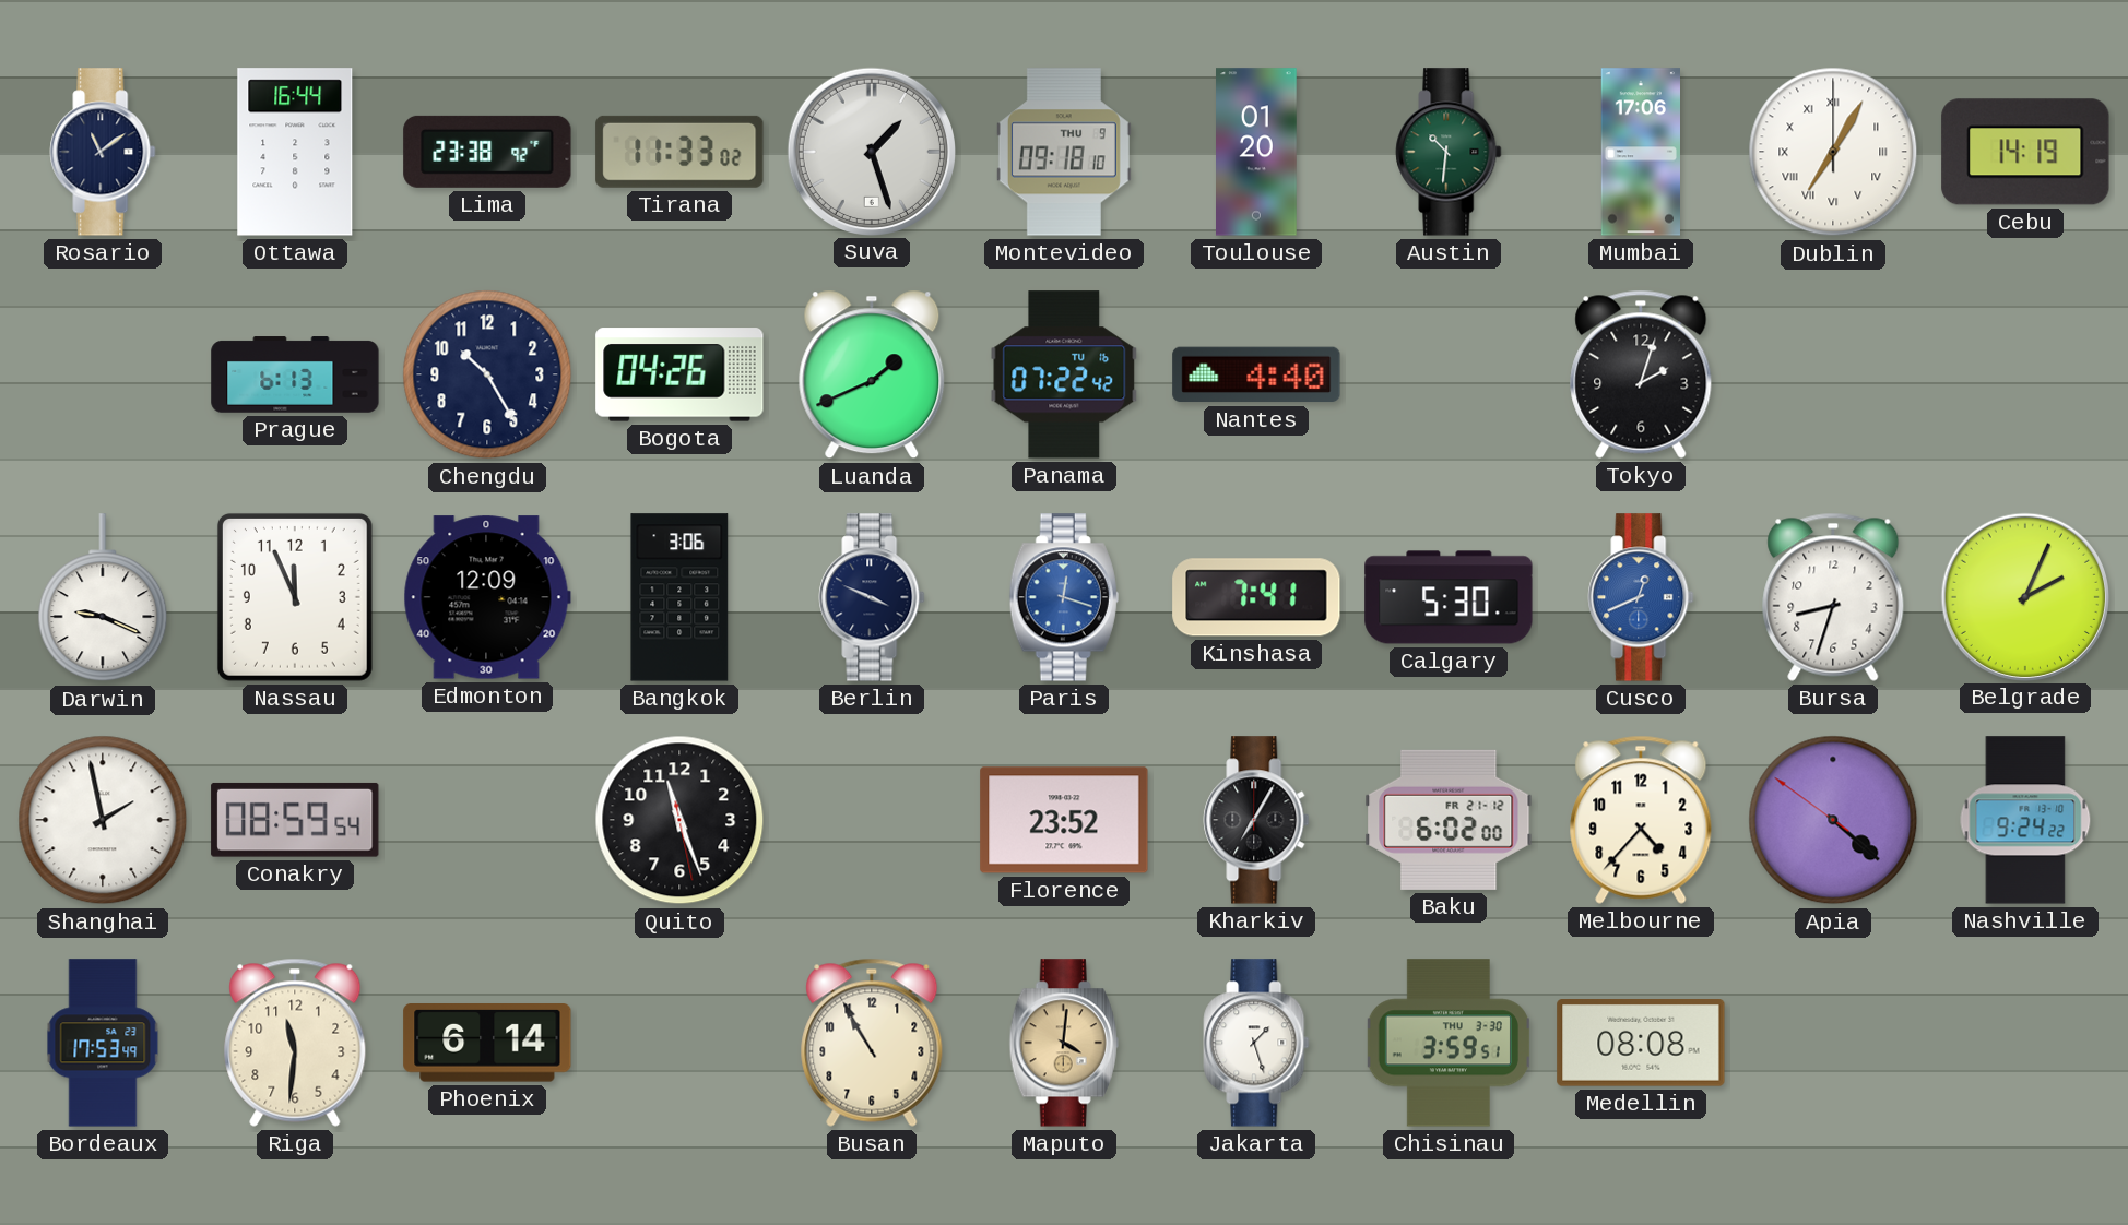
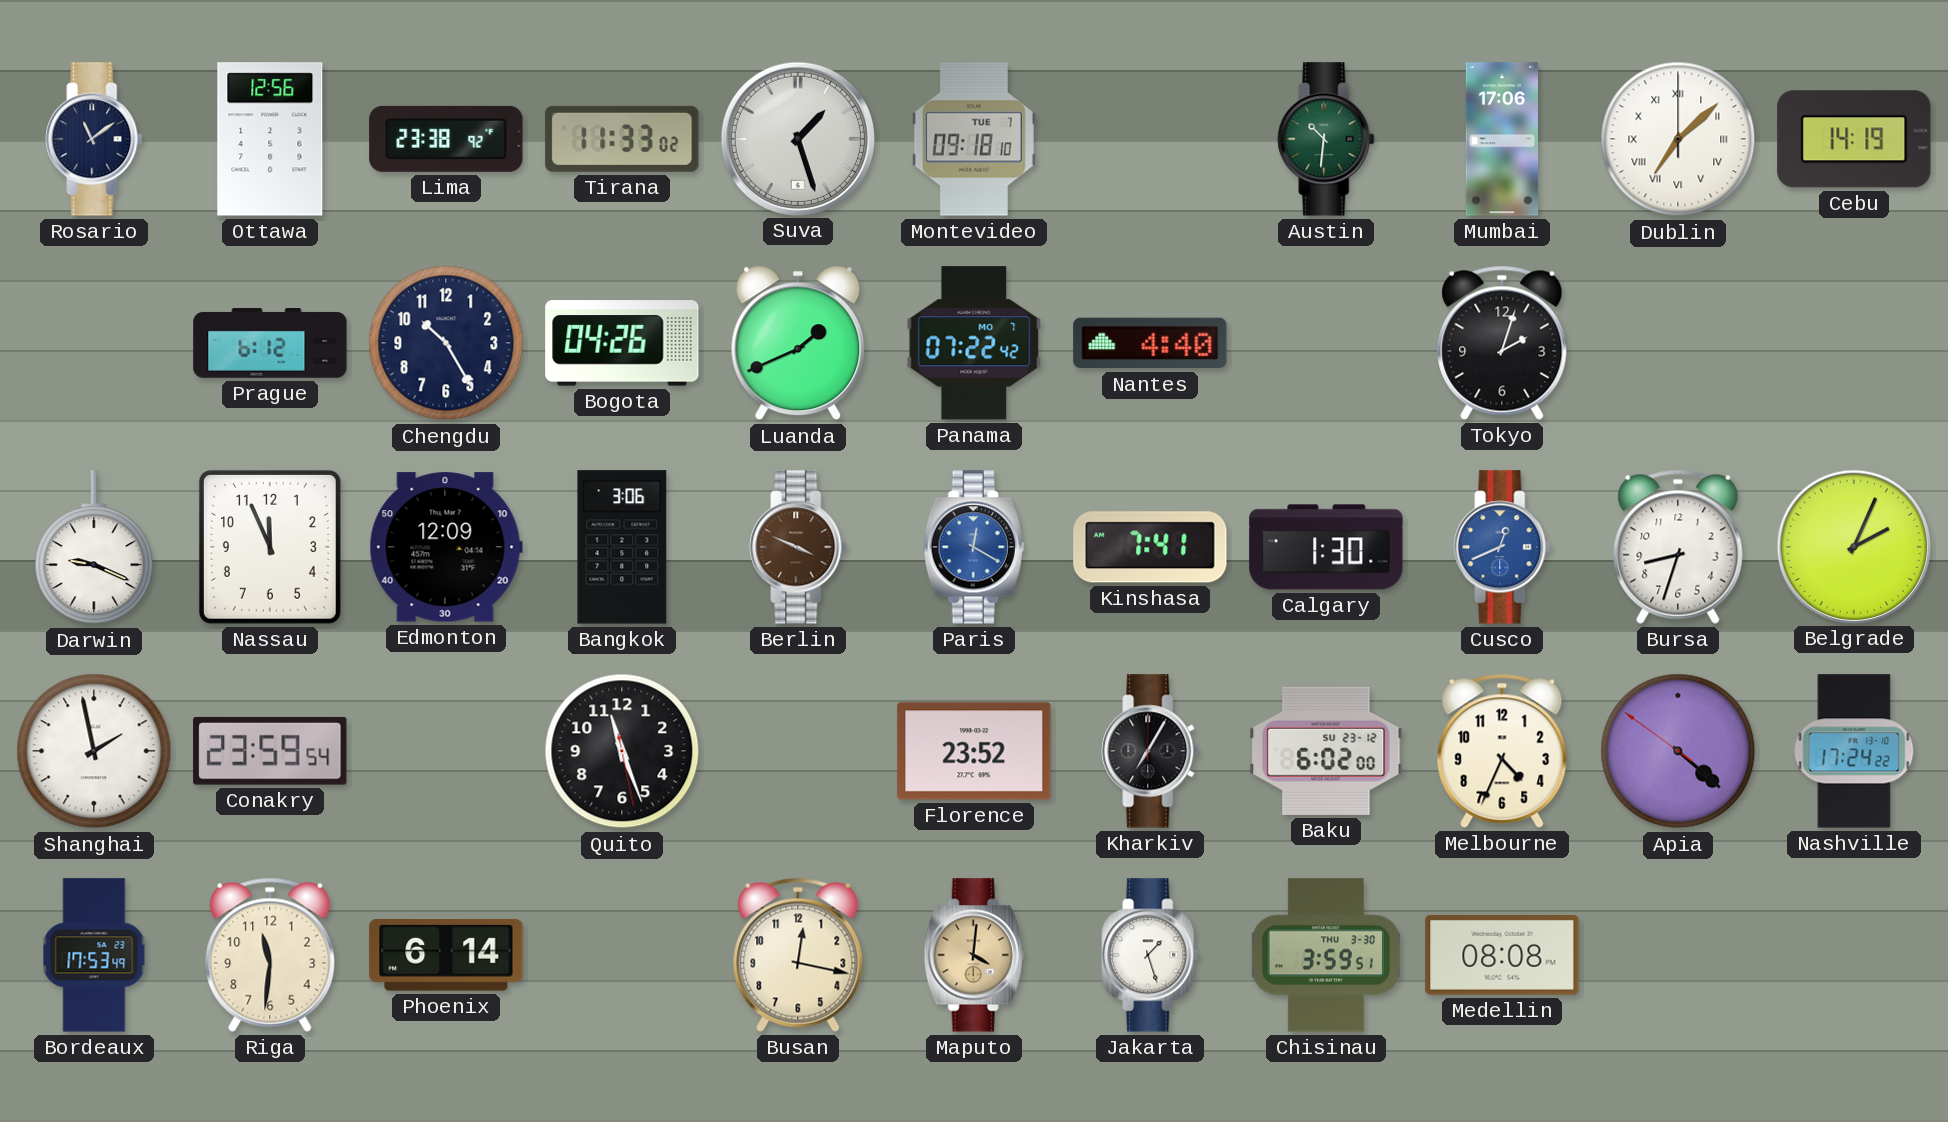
Ottawa: 16:44 -> 12:56
Montevideo date: THU 9 -> TUE 7
Toulouse: 01:20 -> none
Dublin: 7:05 -> 7:08
Prague: 6:13 -> 6:12
Panama date: TU 16 -> MO 7
Berlin dial: navy -> brown
Paris: 12:18 -> 12:20
Calgary: 5:30 -> 1:30
Conakry: 08:59 -> 23:59
Baku date: FR 21-12 -> SU 23-12
Melbourne: 4:37 -> 4:34
Nashville: 9:24 -> 17:24
Busan: 10:55 -> 12:17
